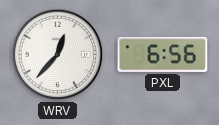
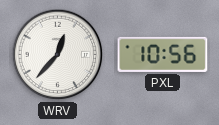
PXL: 6:56 -> 10:56
